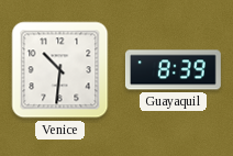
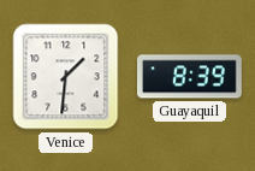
Venice: 10:31 -> 1:31
